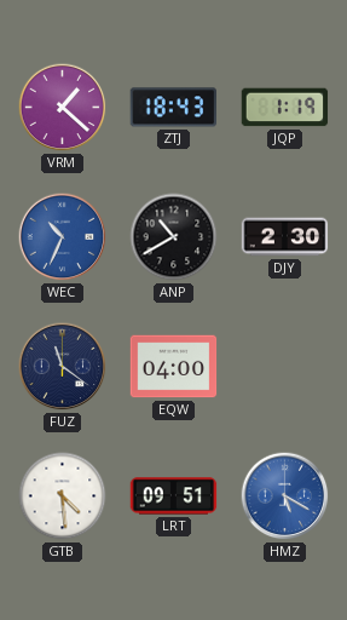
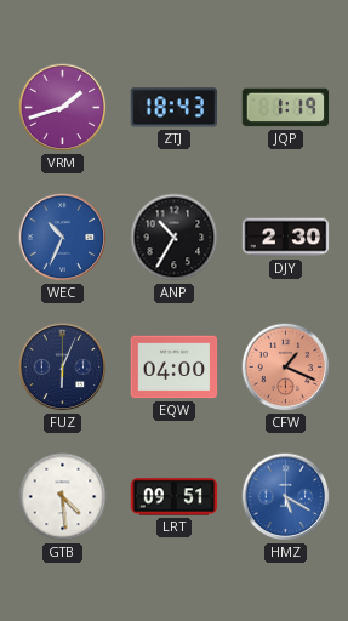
VRM: 1:22 -> 1:42
ANP: 10:40 -> 10:35
FUZ: 11:21 -> 6:04
CFW: none -> 1:19
